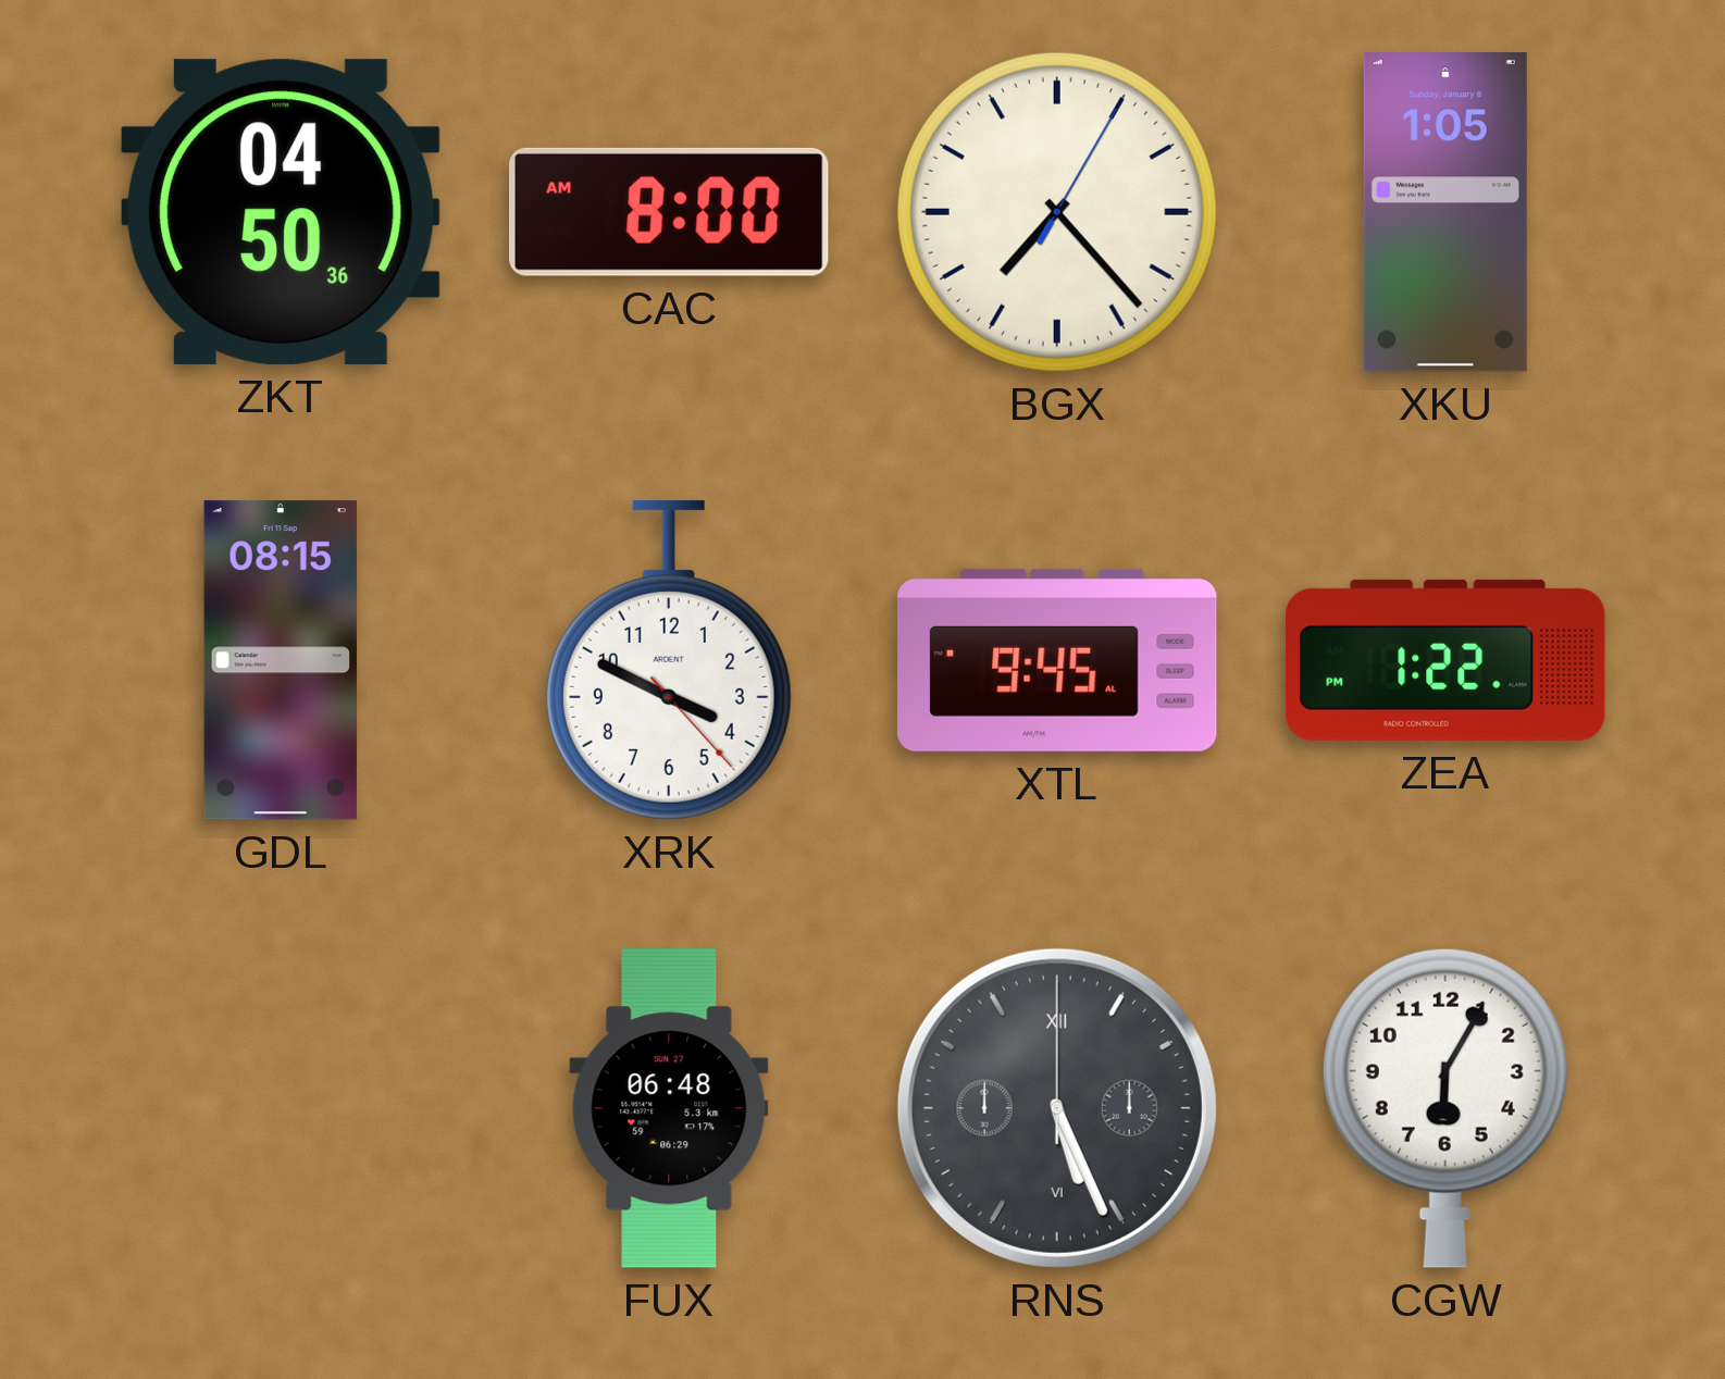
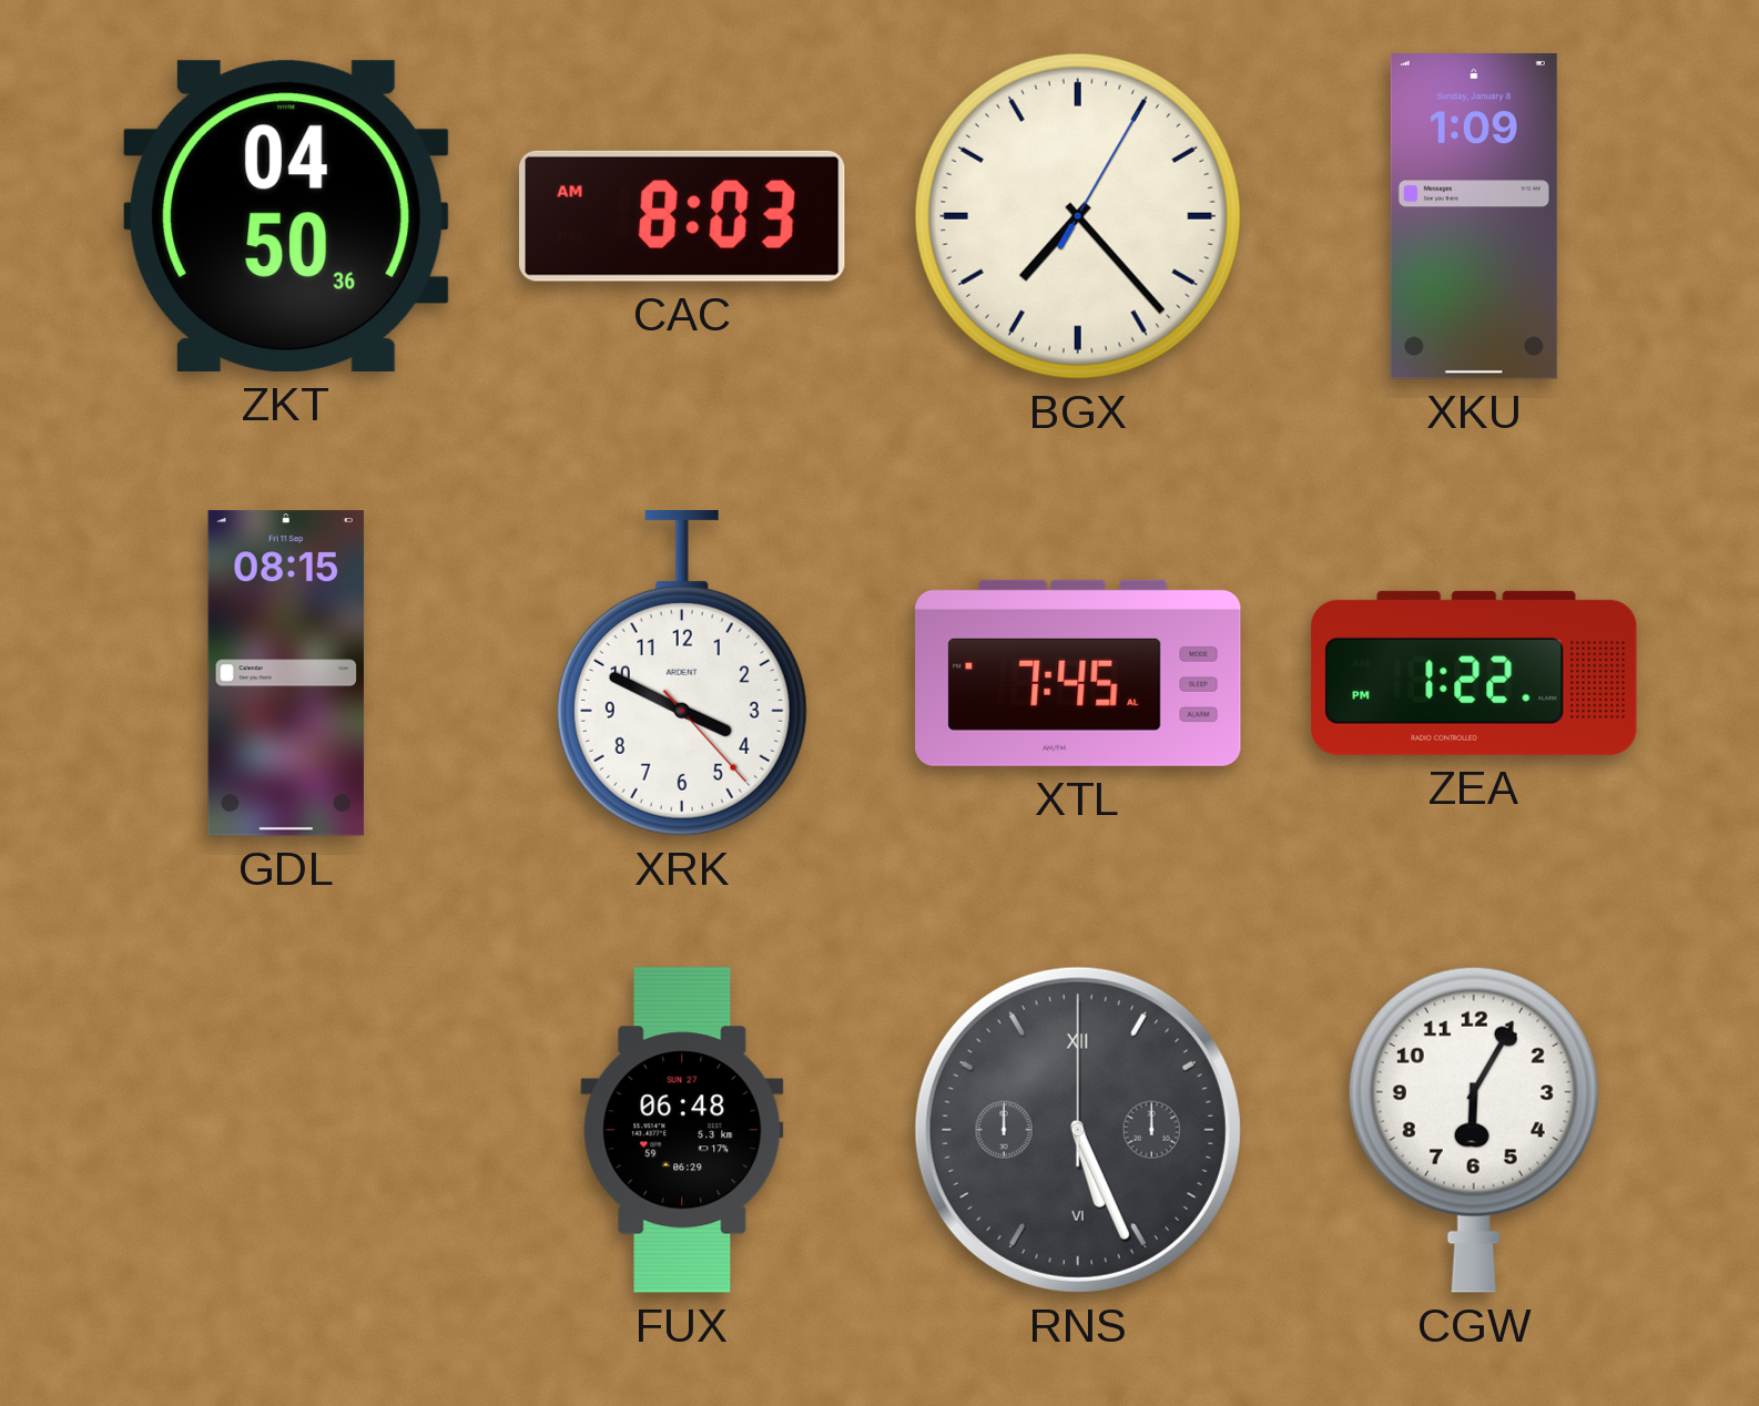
CAC: 8:00 -> 8:03
XKU: 1:05 -> 1:09
XTL: 9:45 -> 7:45
